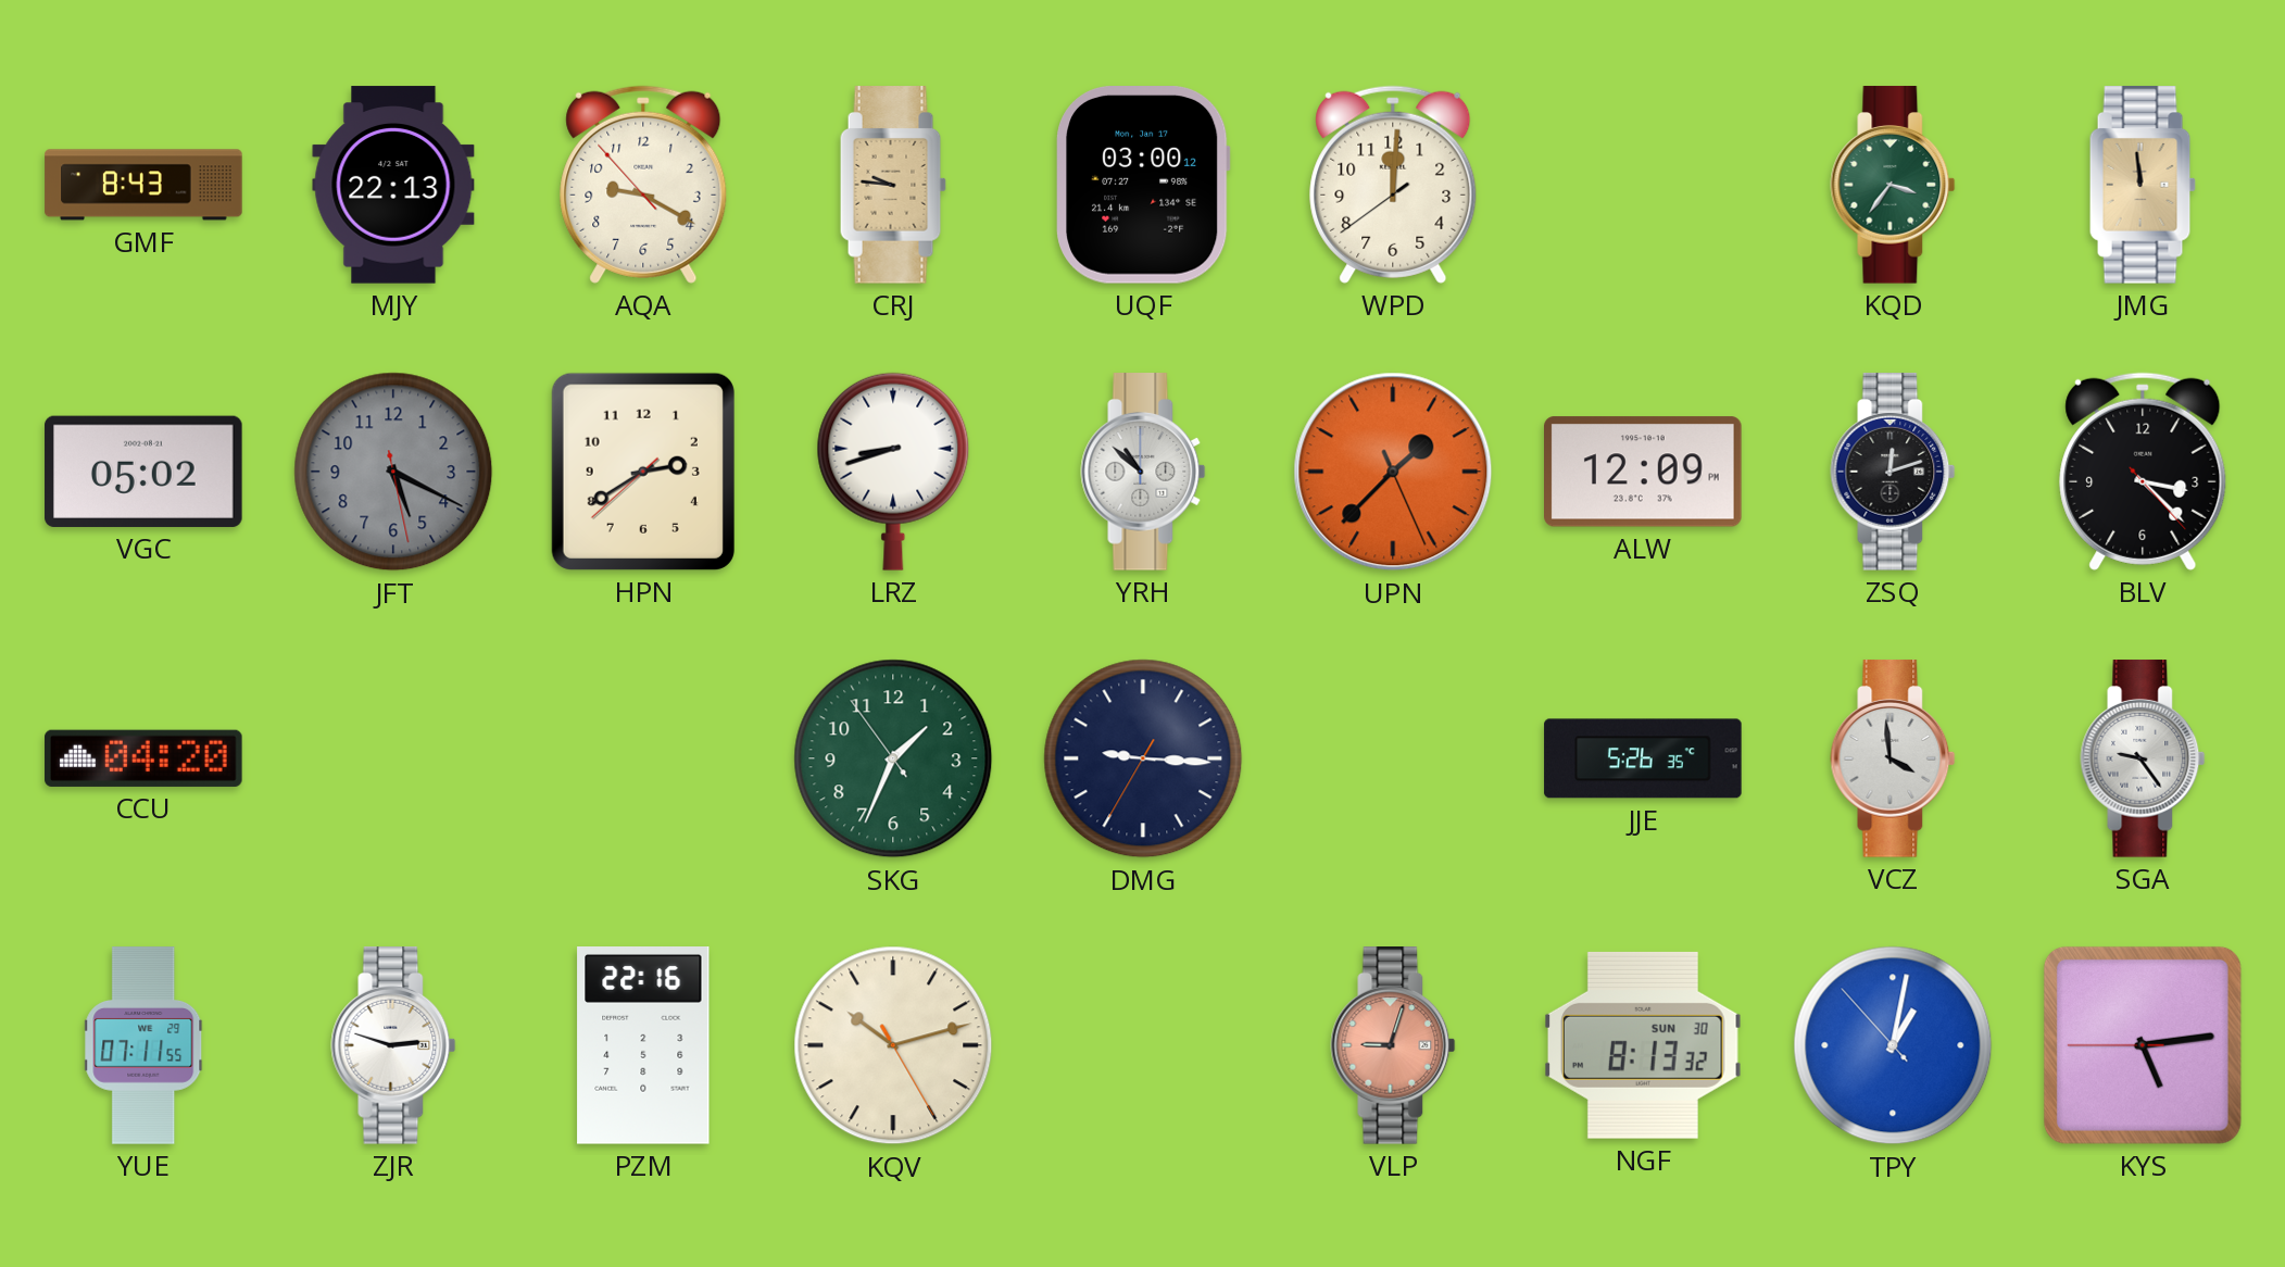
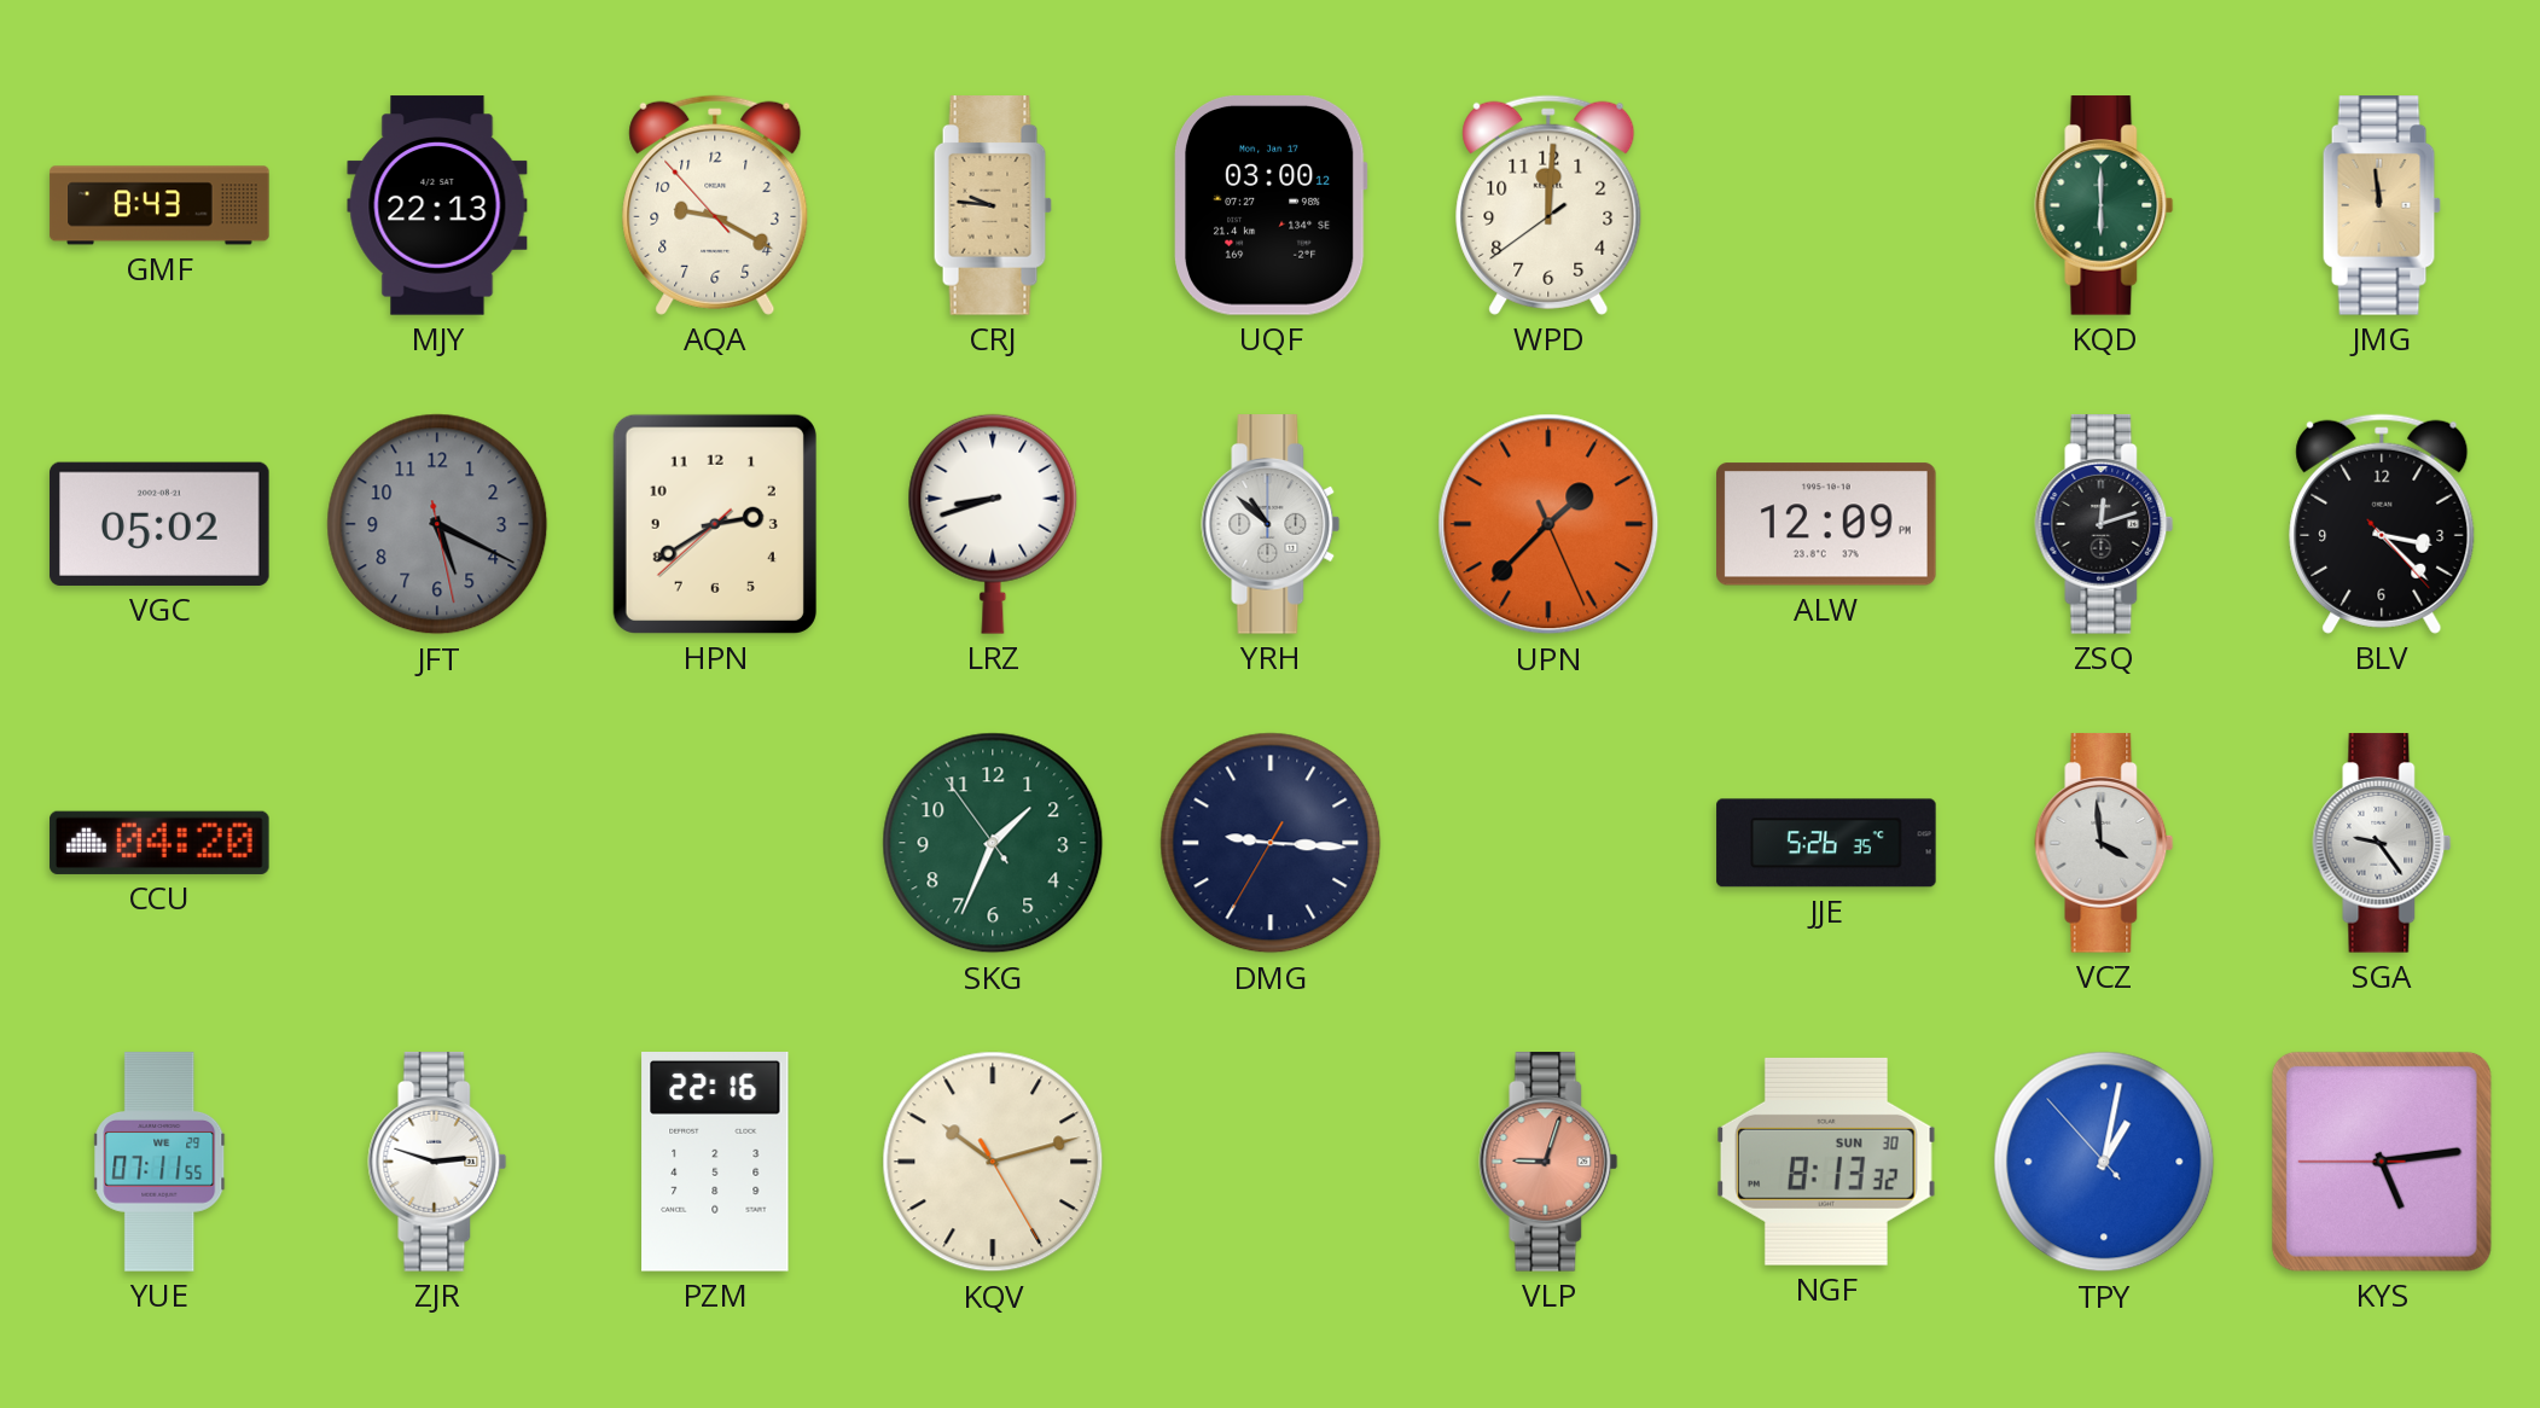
KQD: 3:36 -> 6:00
